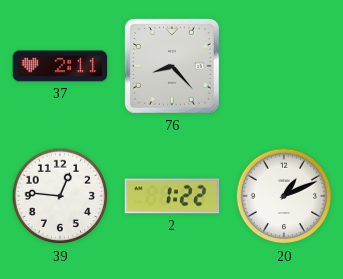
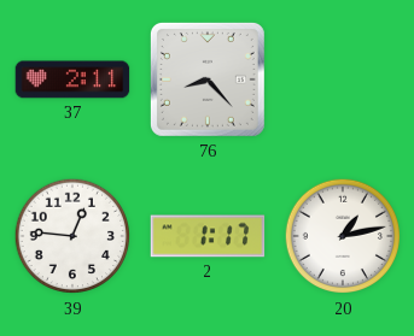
2: 1:22 -> 1:17
20: 1:11 -> 1:13
